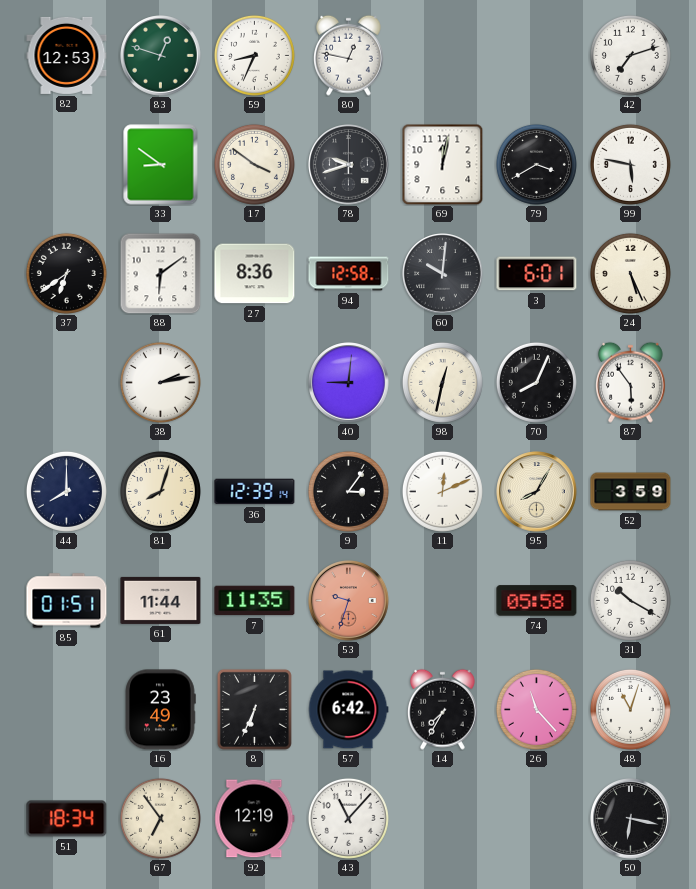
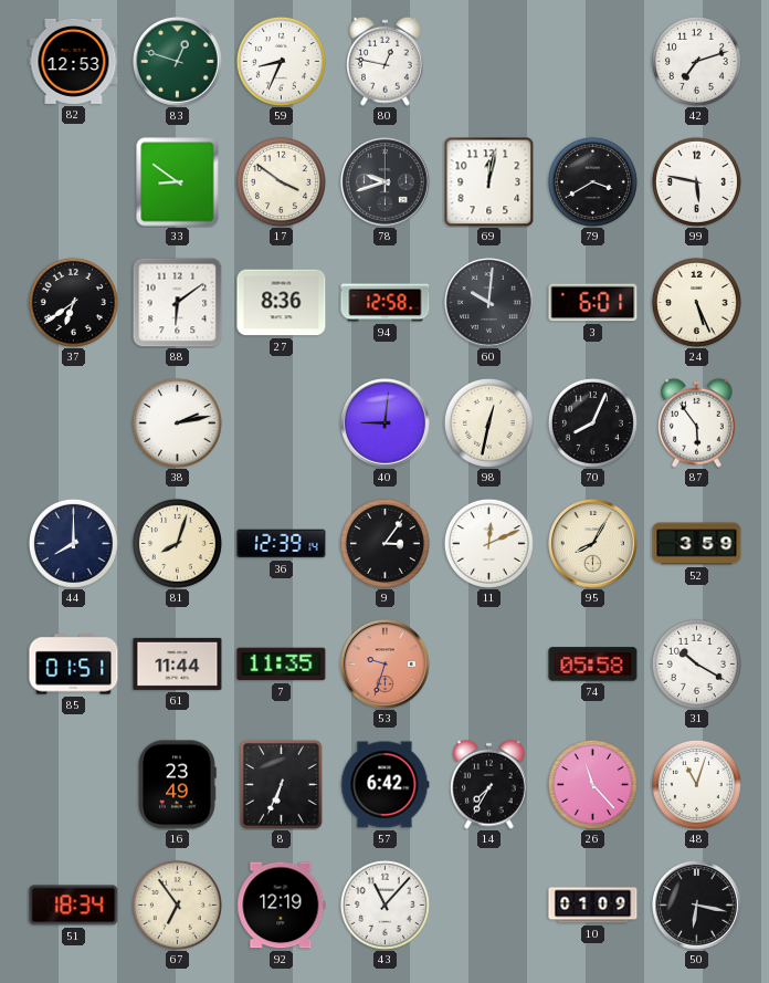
10: none -> 01:09
